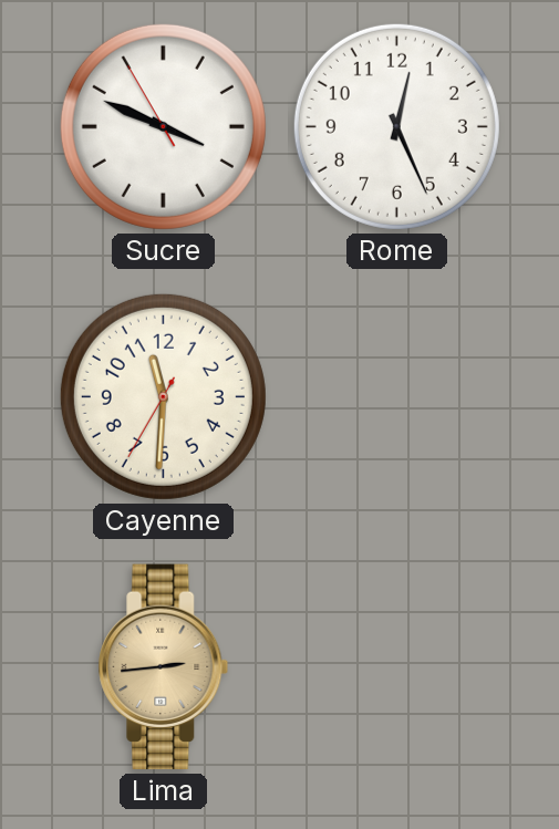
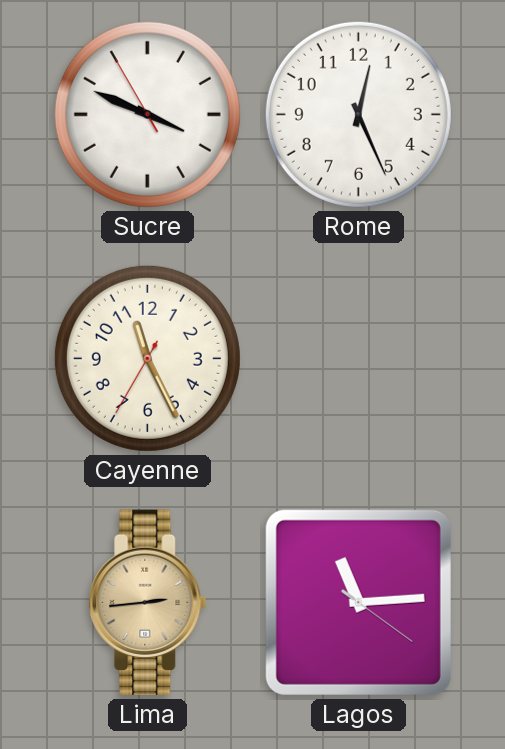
Cayenne: 11:30 -> 11:25
Lagos: none -> 11:14
